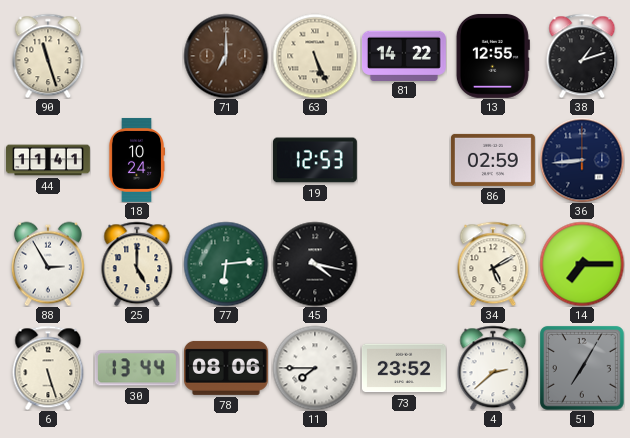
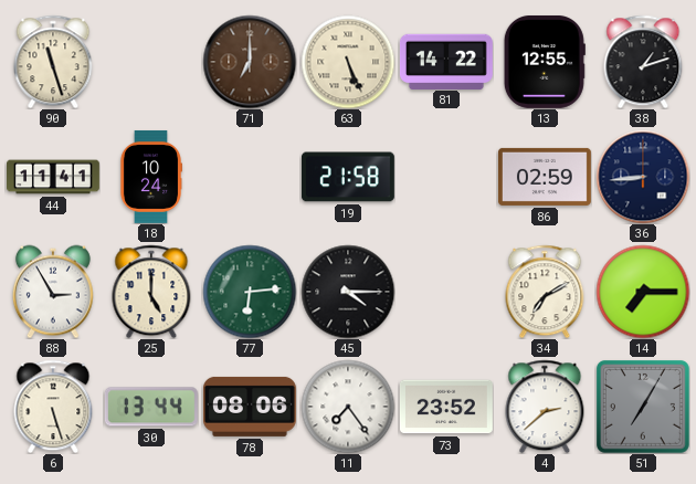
19: 12:53 -> 21:58
45: 4:17 -> 4:15
34: 5:10 -> 7:10
11: 7:45 -> 7:24
